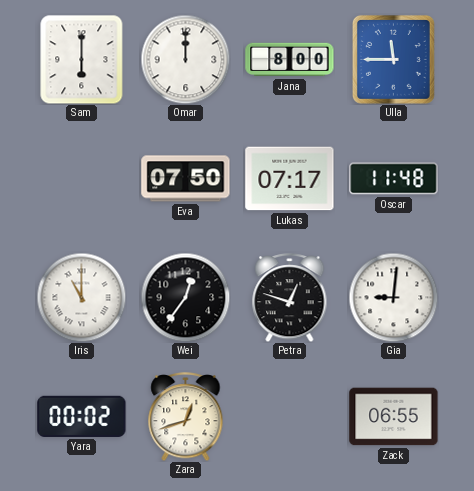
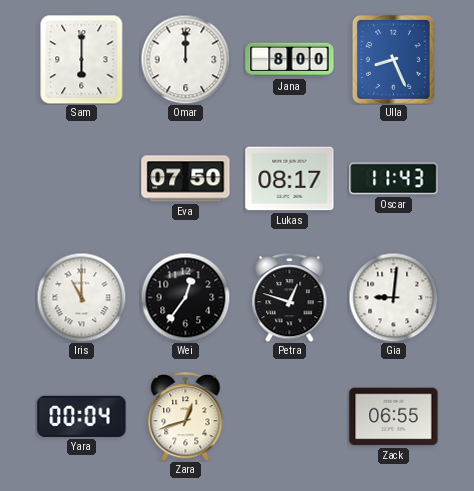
Ulla: 11:45 -> 8:26
Lukas: 07:17 -> 08:17
Oscar: 11:48 -> 11:43
Yara: 00:02 -> 00:04
